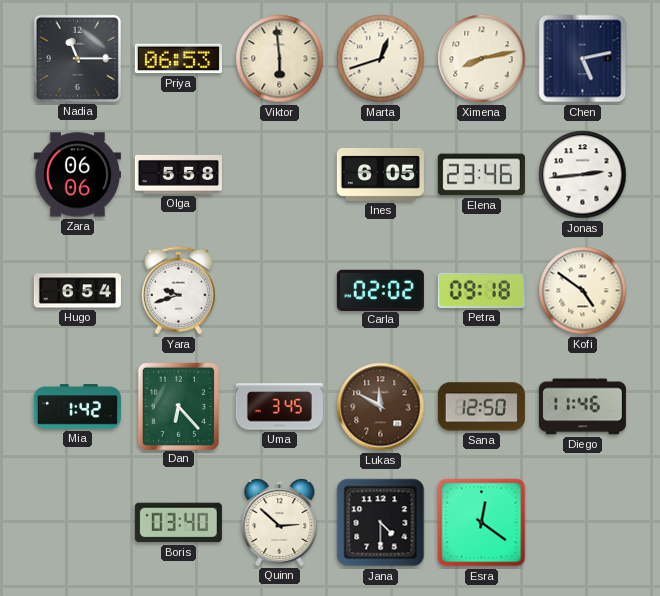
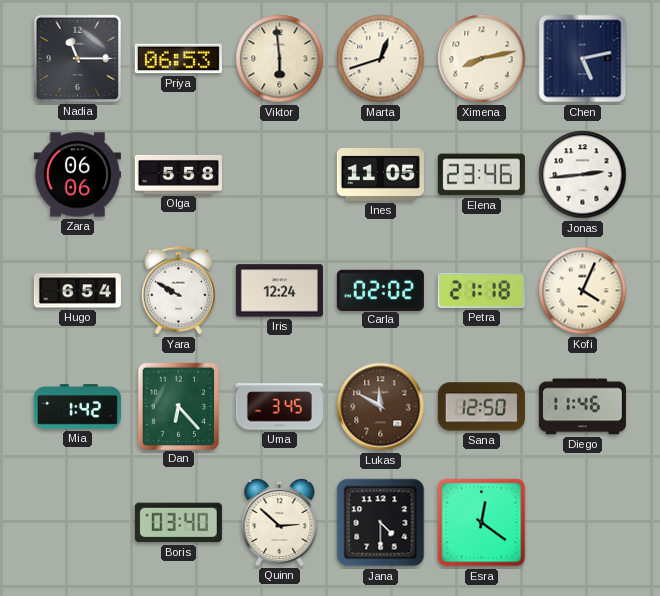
Ines: 6:05 -> 11:05
Yara: 9:42 -> 9:50
Iris: none -> 12:24
Petra: 09:18 -> 21:18
Kofi: 4:51 -> 4:04
